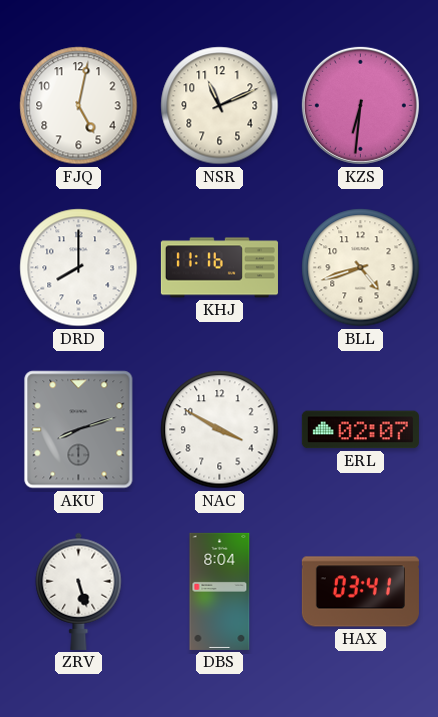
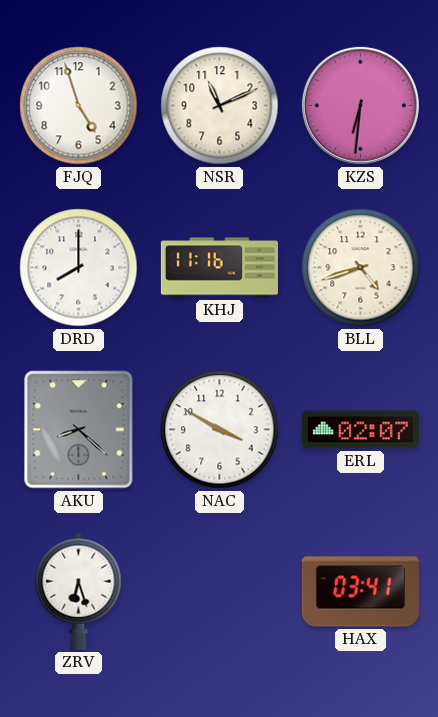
FJQ: 5:02 -> 4:57
AKU: 8:12 -> 8:22
ZRV: 5:27 -> 6:27
DBS: 8:04 -> none
